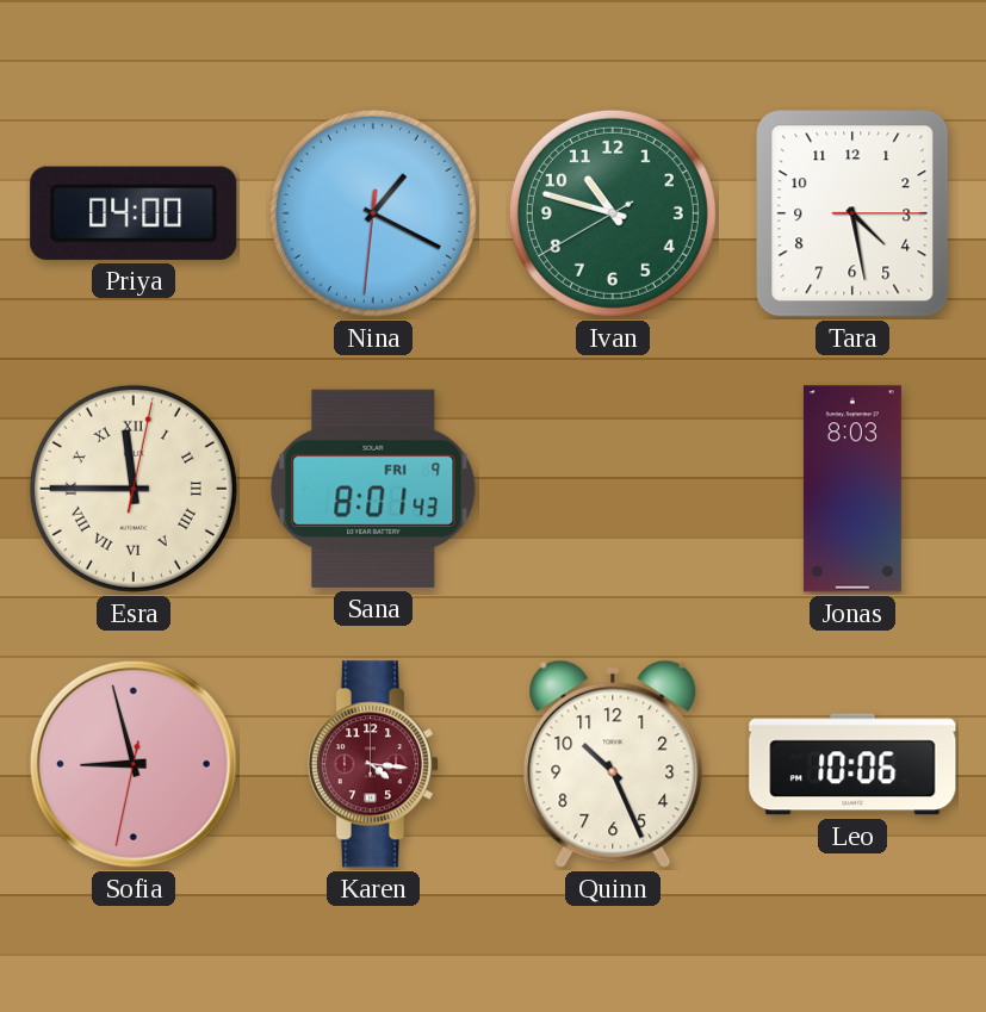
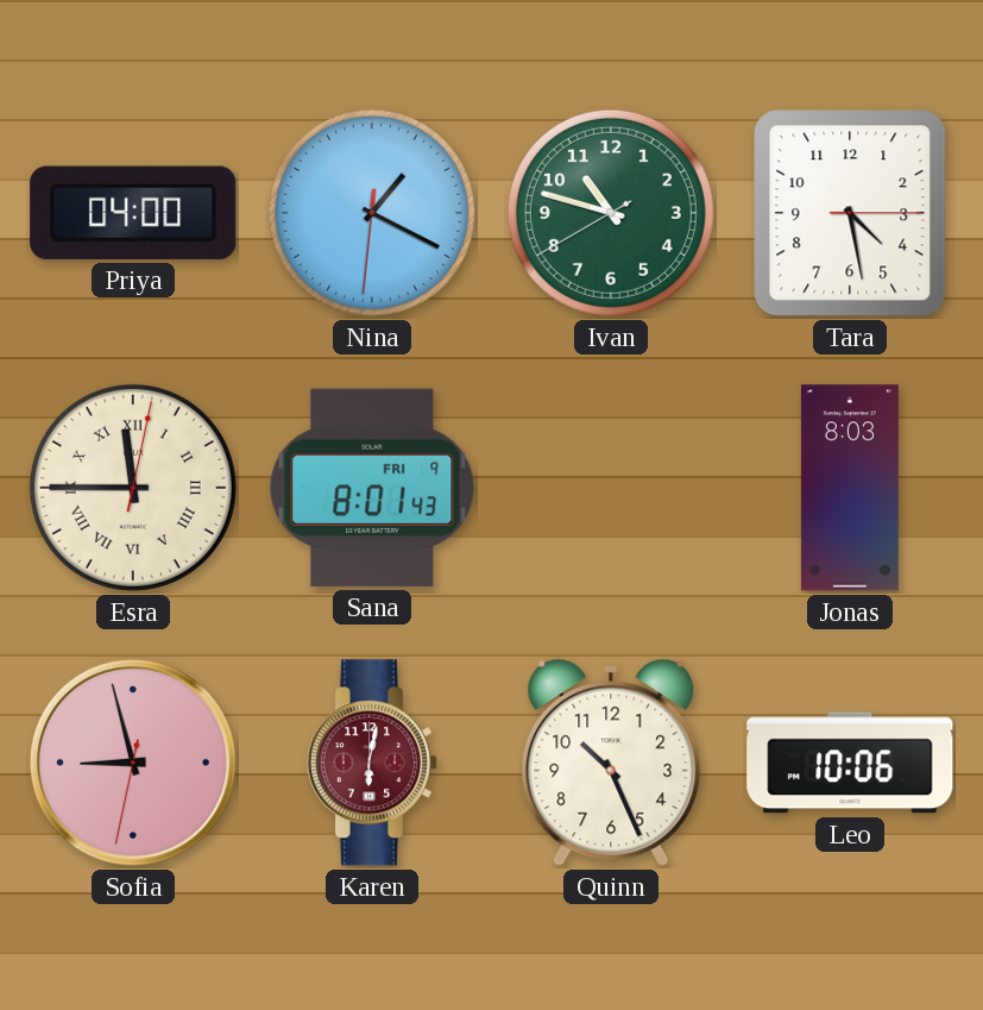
Karen: 4:16 -> 6:02
